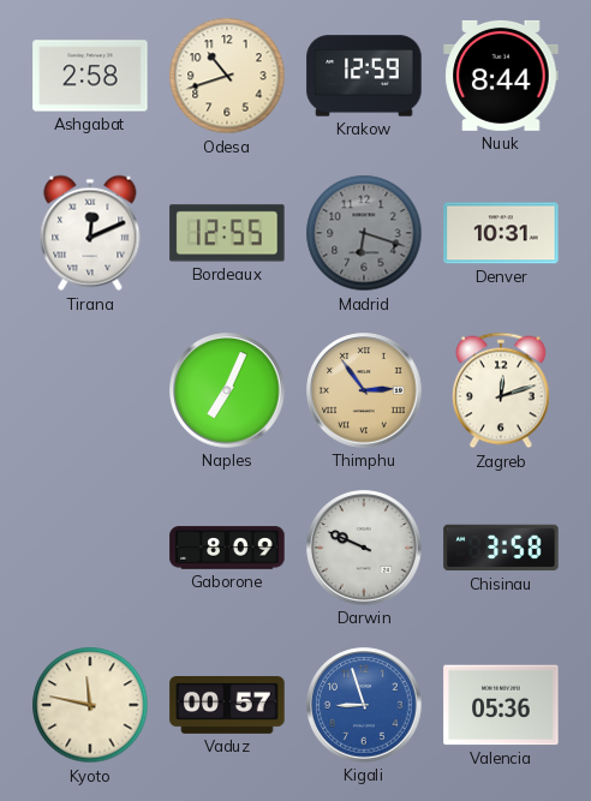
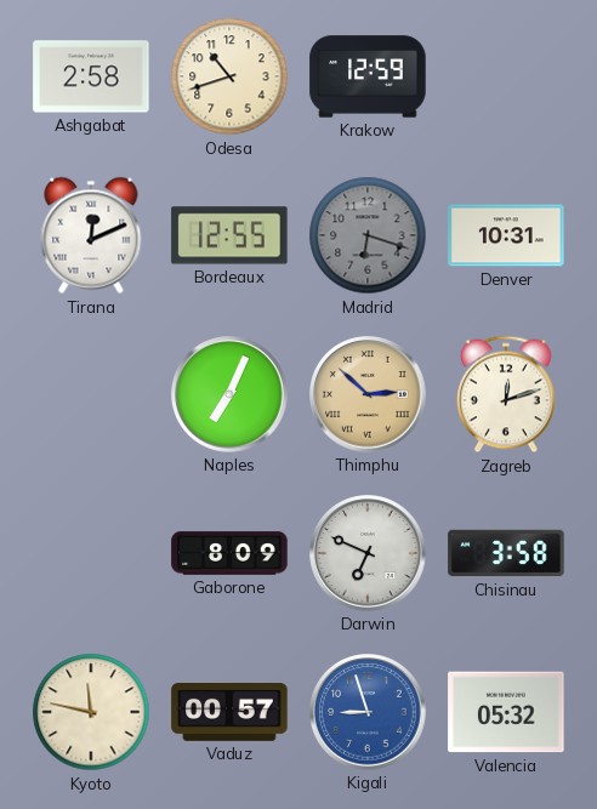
Nuuk: 8:44 -> none
Thimphu: 2:54 -> 2:52
Darwin: 9:49 -> 6:49
Valencia: 05:36 -> 05:32
